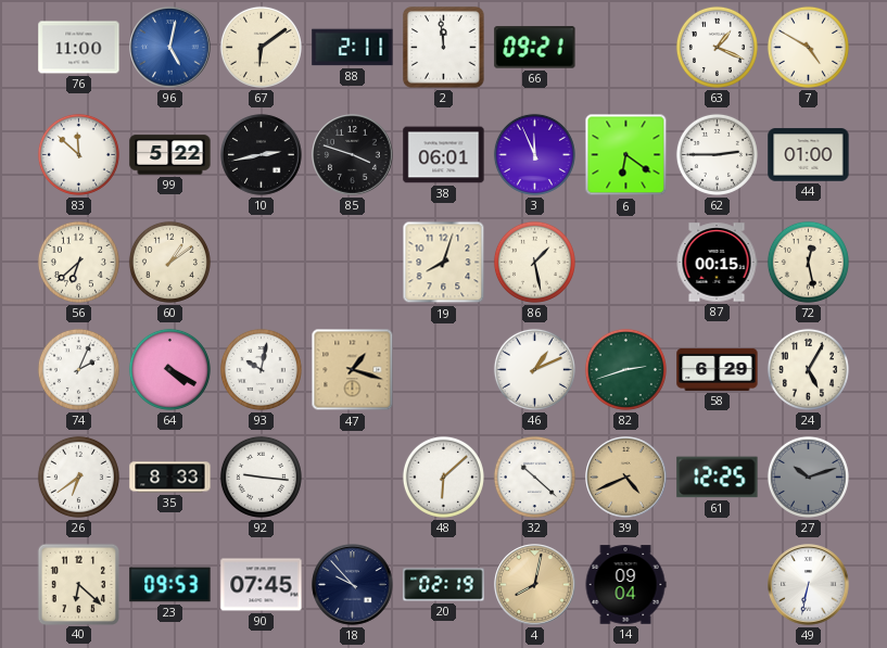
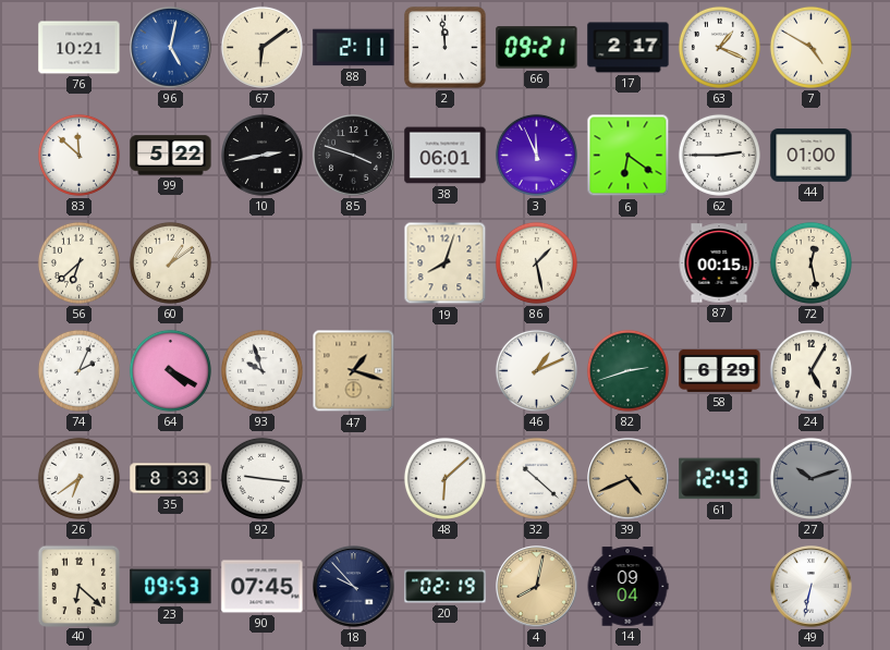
76: 11:00 -> 10:21
17: none -> 2:17
93: 10:02 -> 9:57
61: 12:25 -> 12:43
